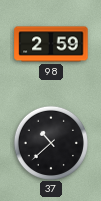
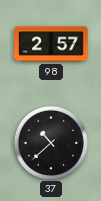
98: 2:59 -> 2:57
